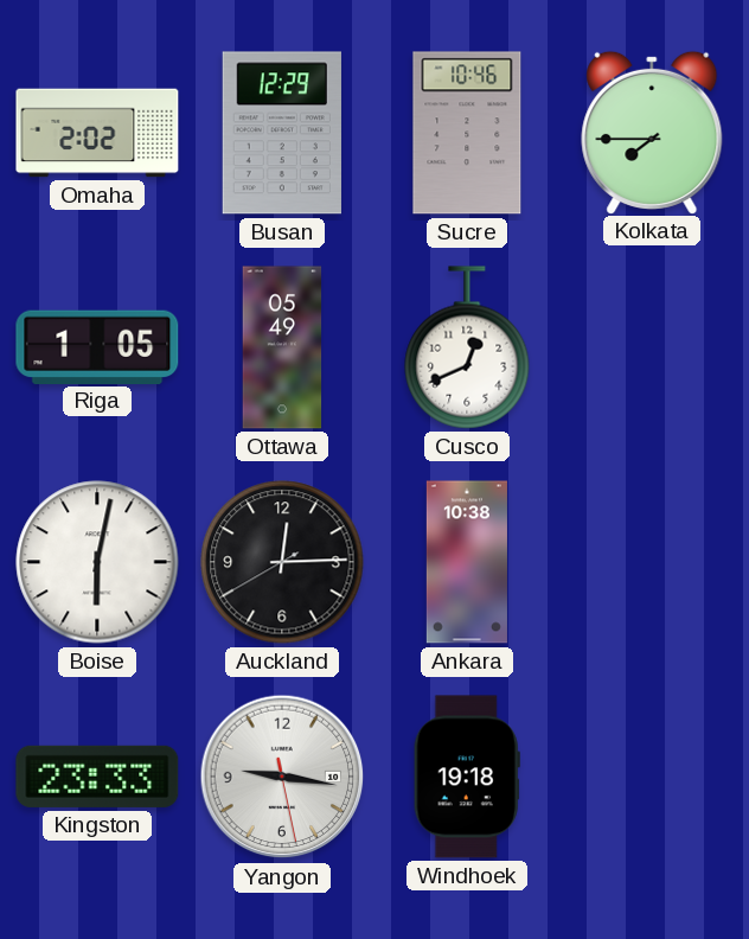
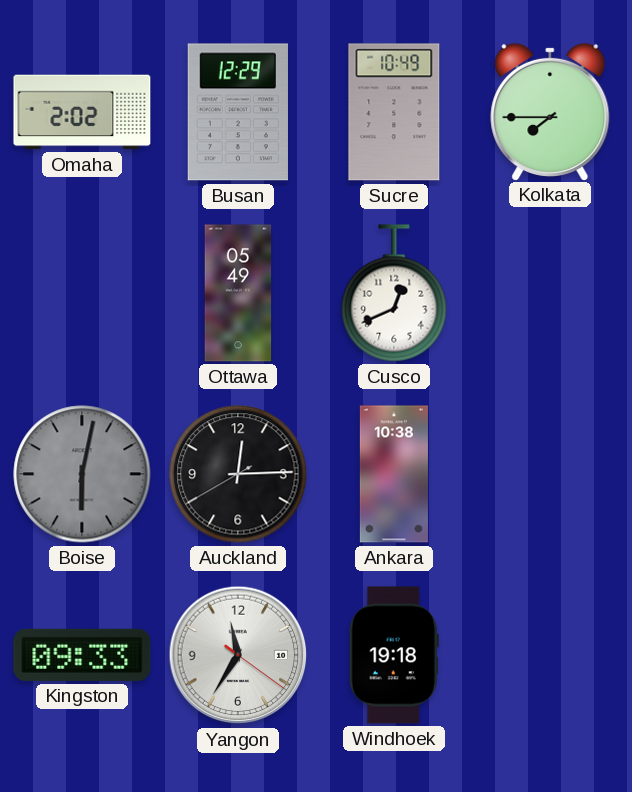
Sucre: 10:46 -> 10:49
Riga: 1:05 -> none
Boise dial: white -> grey
Kingston: 23:33 -> 09:33
Yangon: 9:16 -> 11:35
